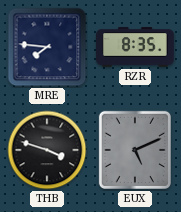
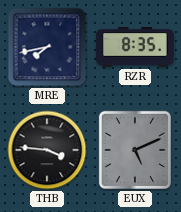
MRE: 7:46 -> 7:43
THB: 3:48 -> 3:46
